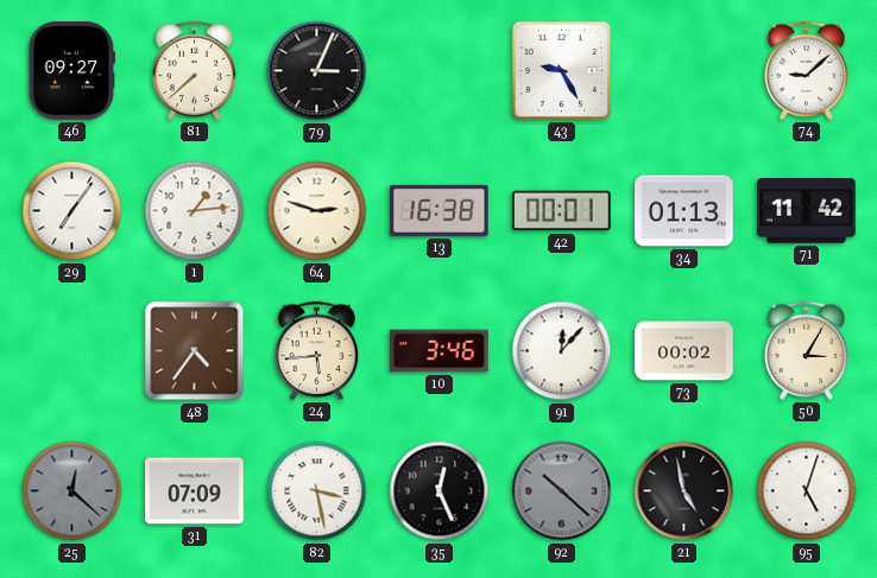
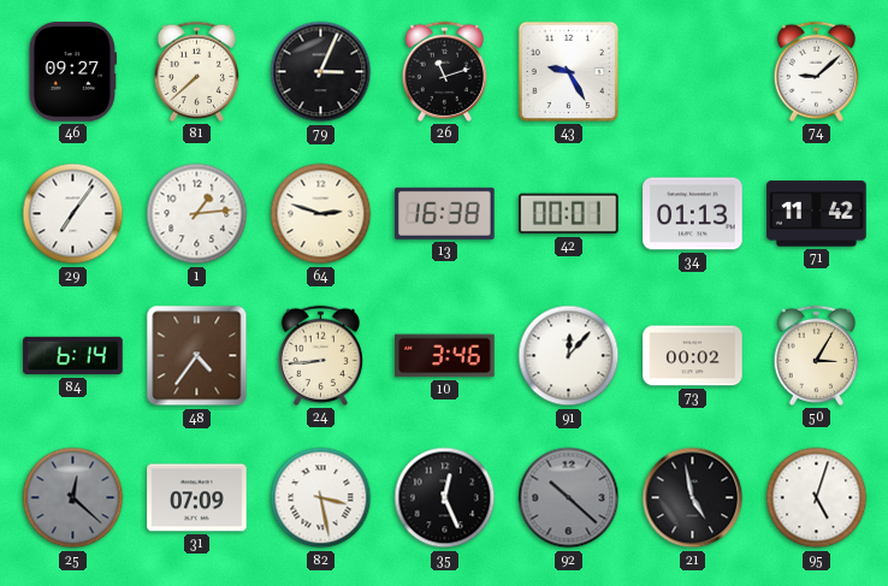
26: none -> 11:12
84: none -> 6:14
24: 5:44 -> 8:44
